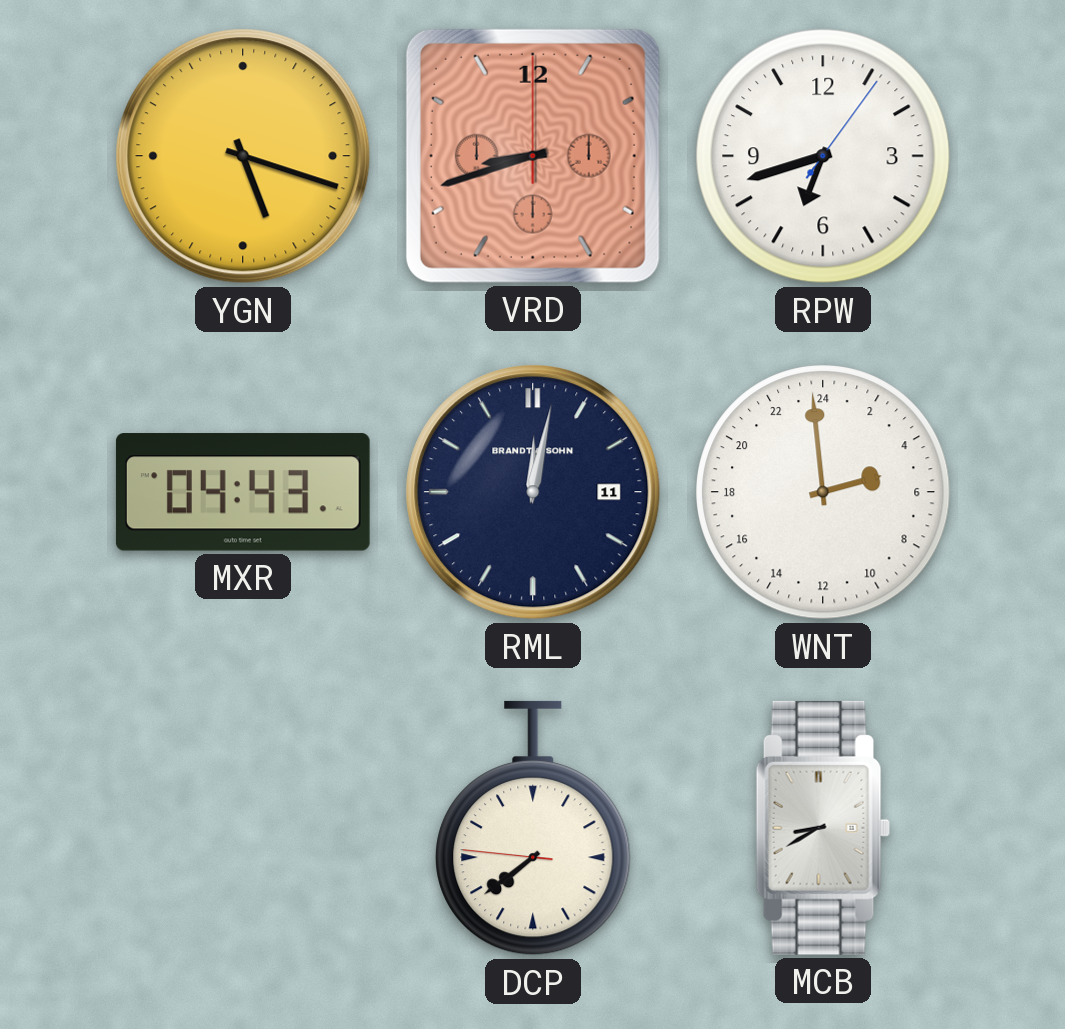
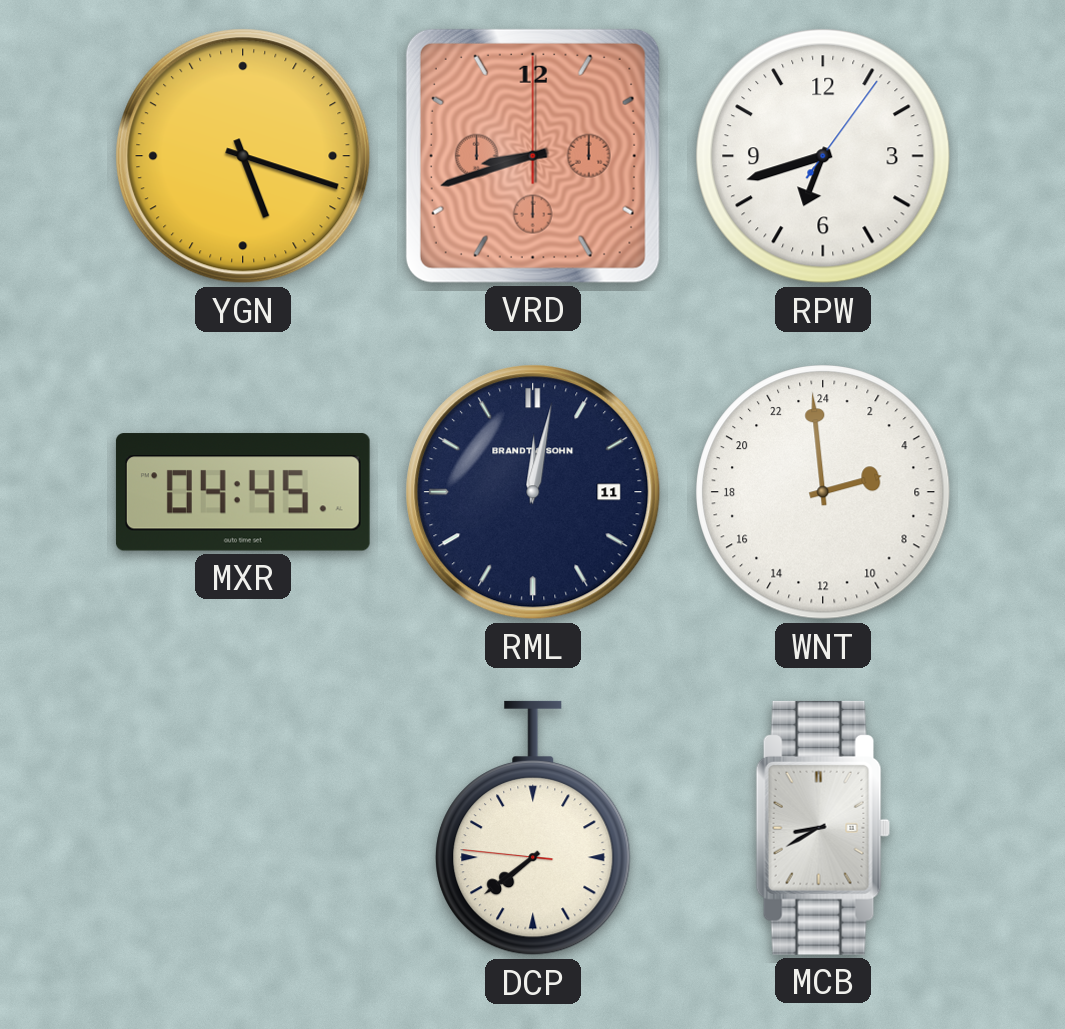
MXR: 04:43 -> 04:45
